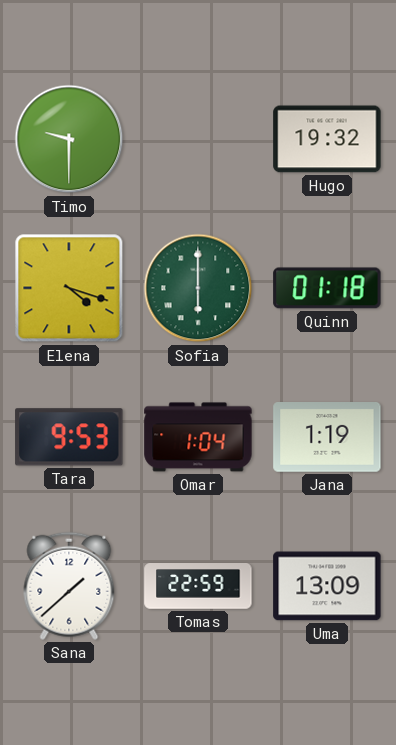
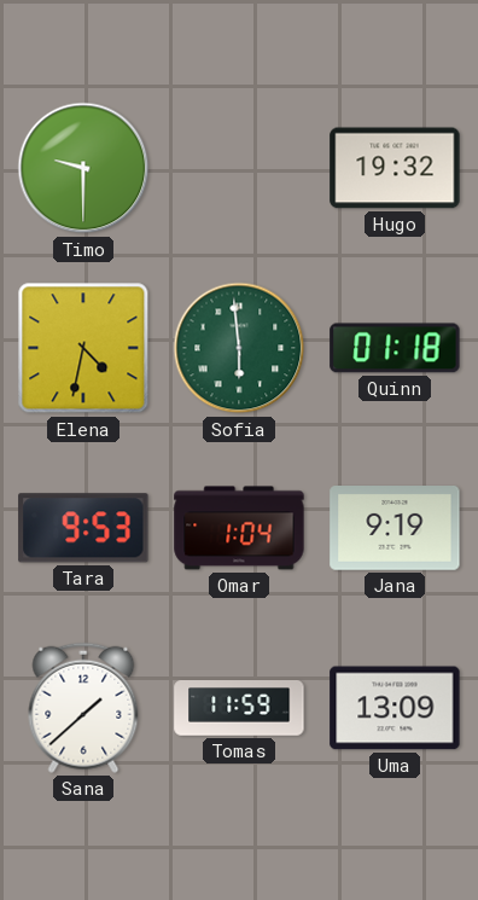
Elena: 4:18 -> 4:32
Sofia: 6:00 -> 5:59
Jana: 1:19 -> 9:19
Tomas: 22:59 -> 11:59
